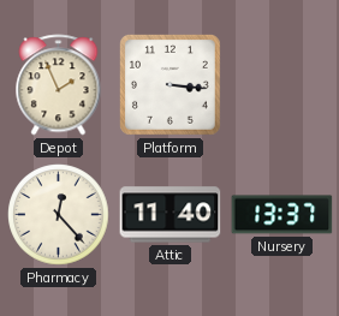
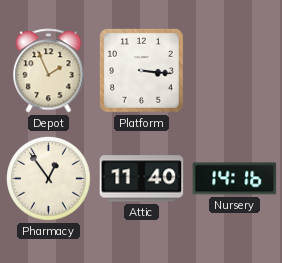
Pharmacy: 12:23 -> 12:54
Nursery: 13:37 -> 14:16
